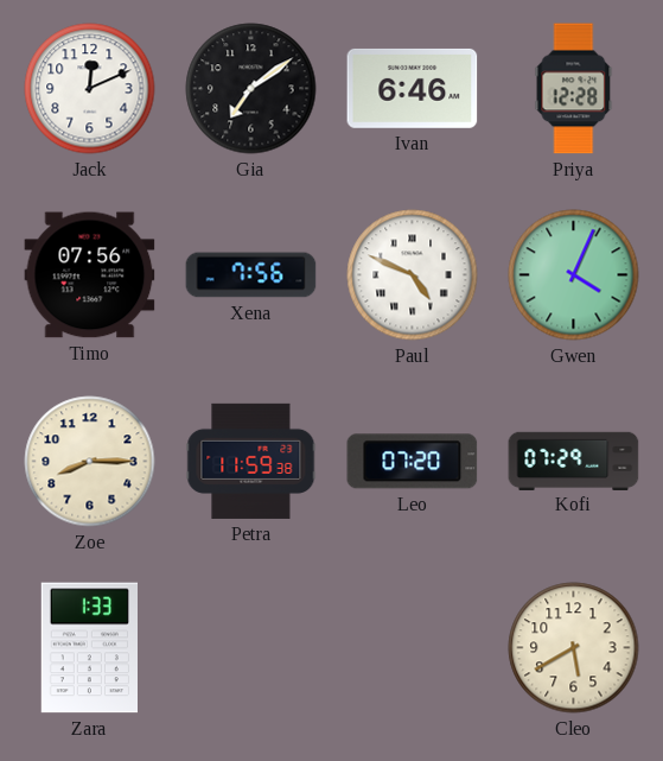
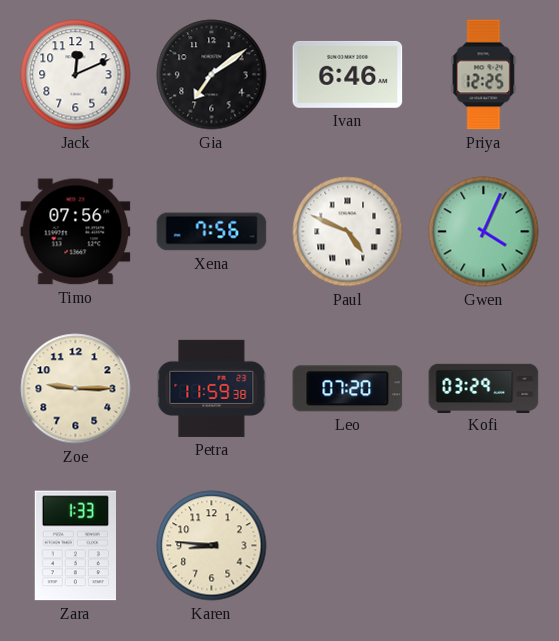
Priya: 12:28 -> 12:25
Zoe: 8:15 -> 9:15
Kofi: 07:29 -> 03:29
Karen: none -> 8:46
Cleo: 5:40 -> none
